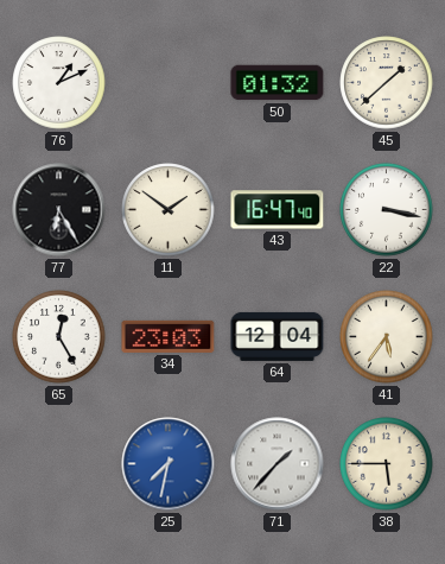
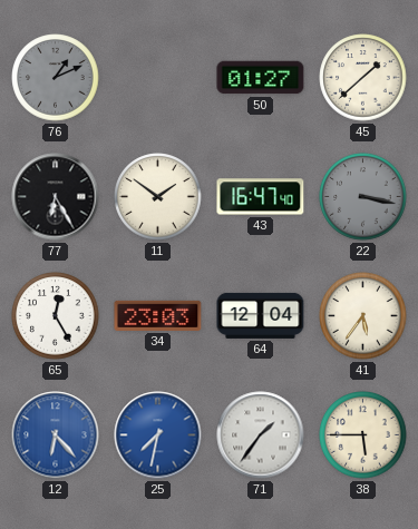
76 dial: white -> grey
50: 01:32 -> 01:27
22 dial: white -> grey
12: none -> 6:23
71: 1:37 -> 1:36
